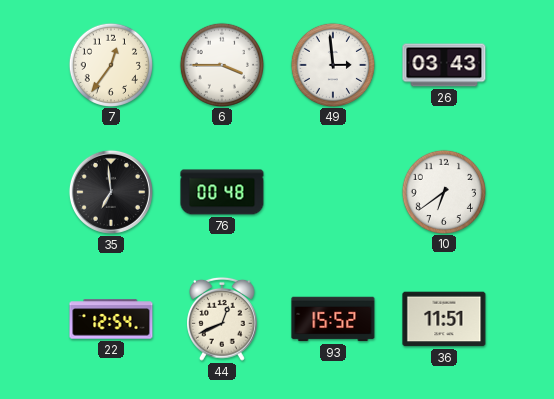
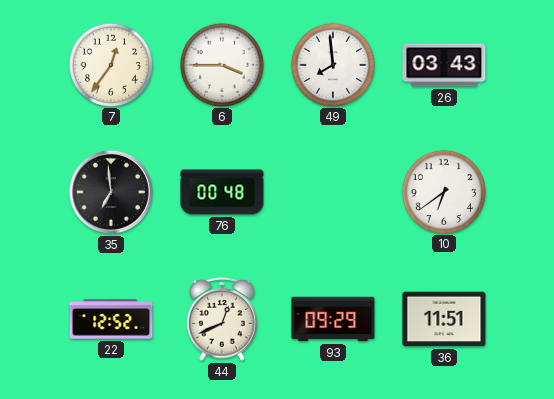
49: 2:59 -> 7:59
22: 12:54 -> 12:52
93: 15:52 -> 09:29
